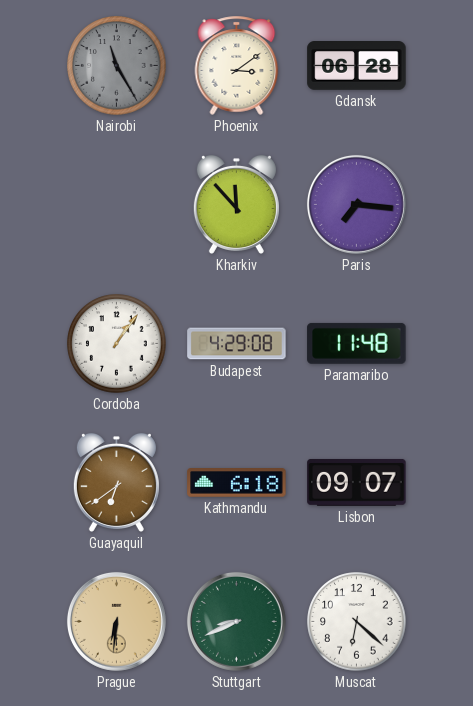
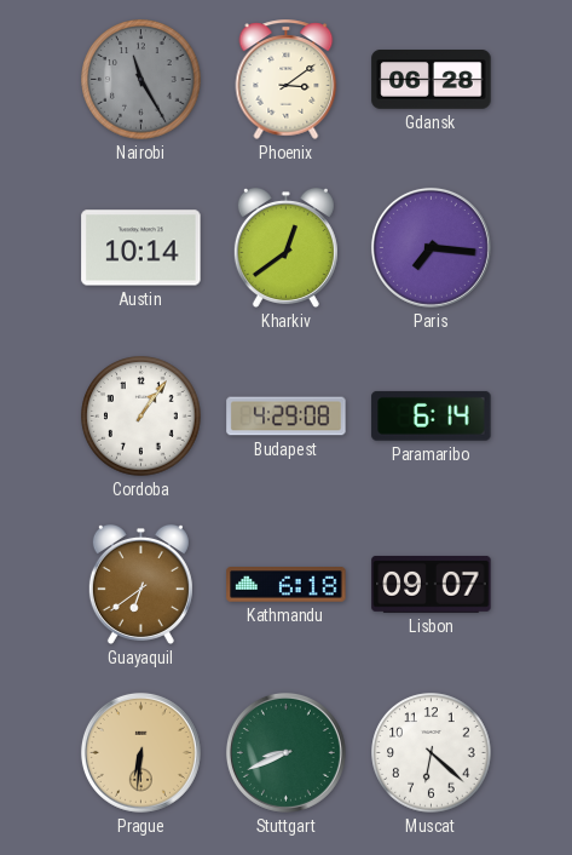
Austin: none -> 10:14
Kharkiv: 11:53 -> 12:39
Paramaribo: 11:48 -> 6:14
